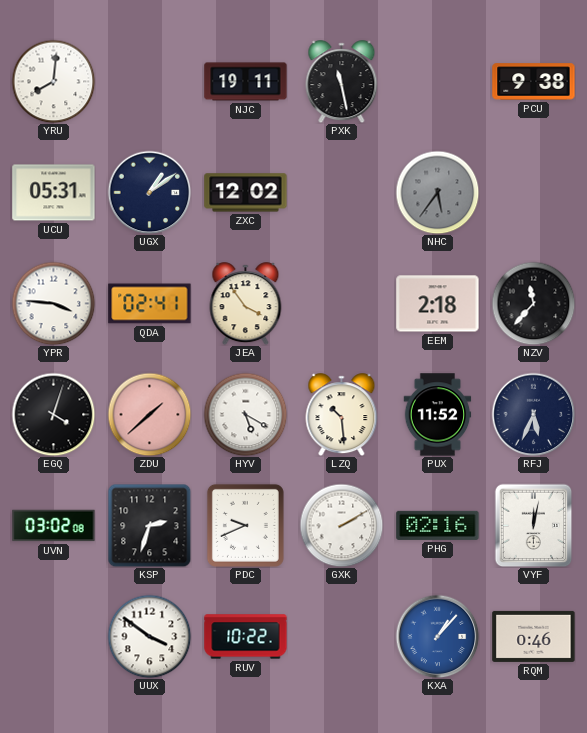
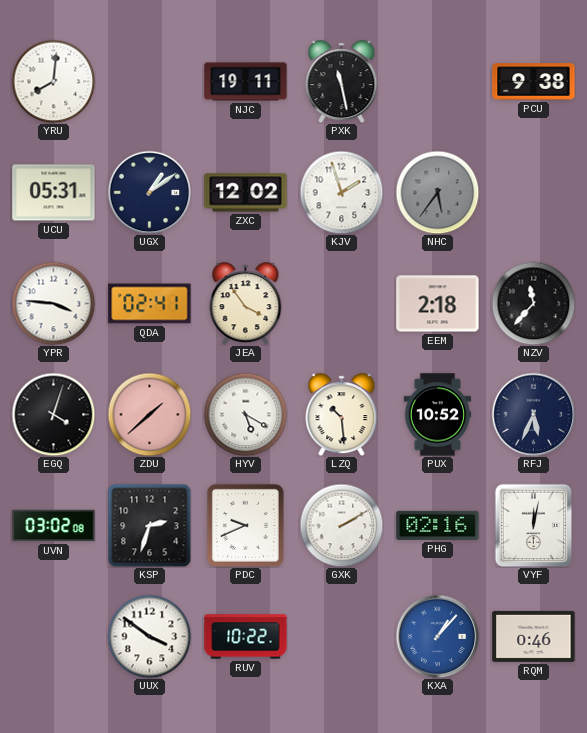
KJV: none -> 1:57
PUX: 11:52 -> 10:52
